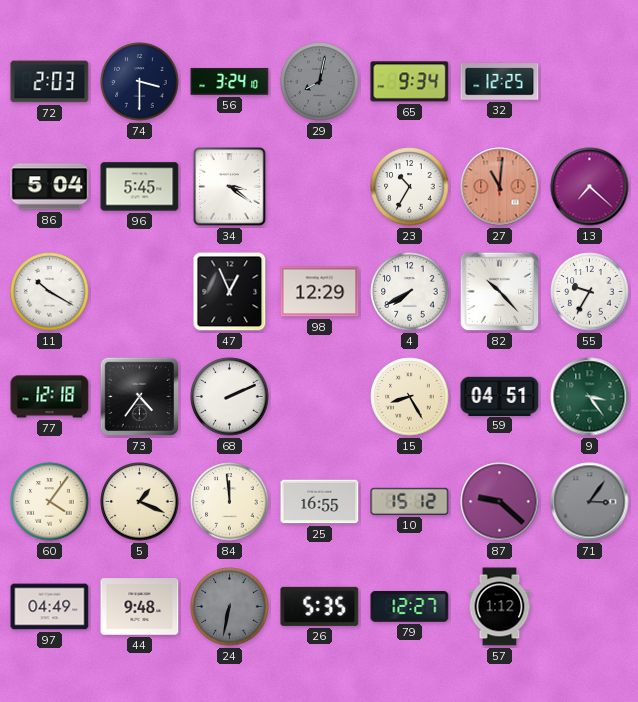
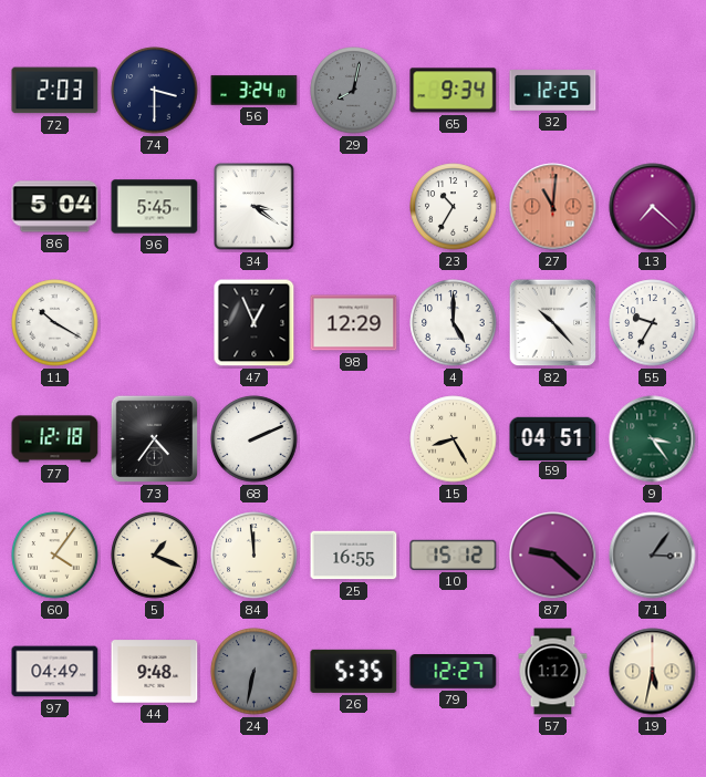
4: 7:40 -> 5:00
19: none -> 5:32
